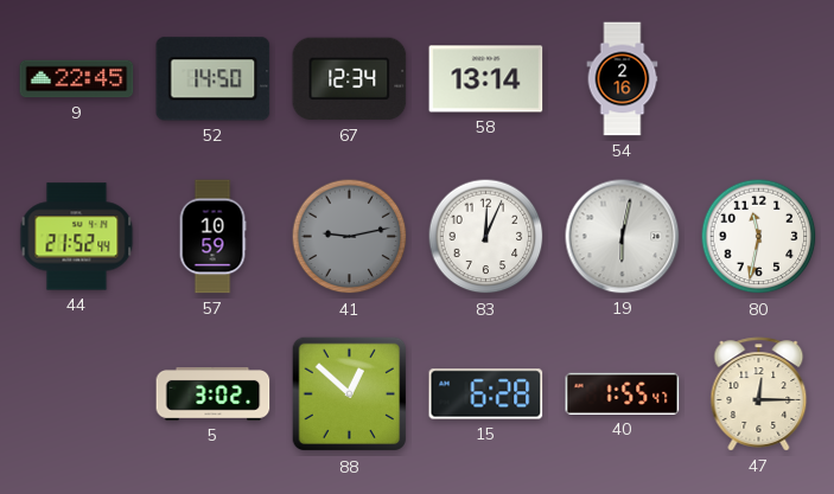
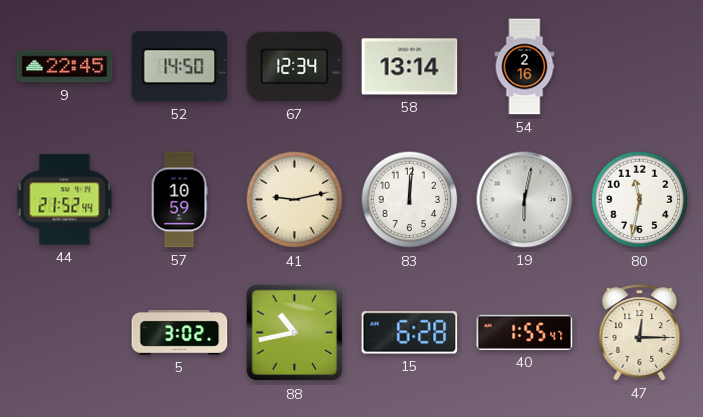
41 dial: grey -> cream
83: 12:04 -> 12:01
88: 12:52 -> 10:43
